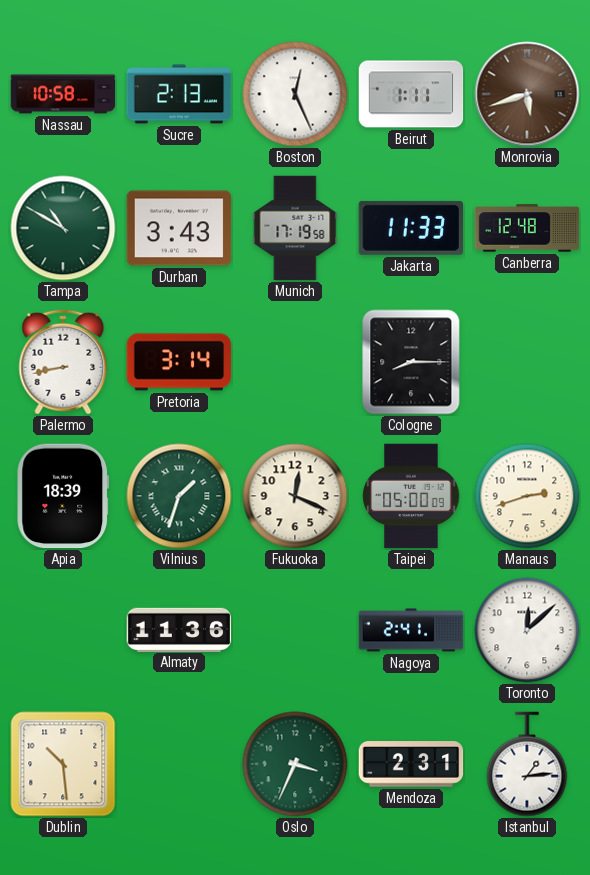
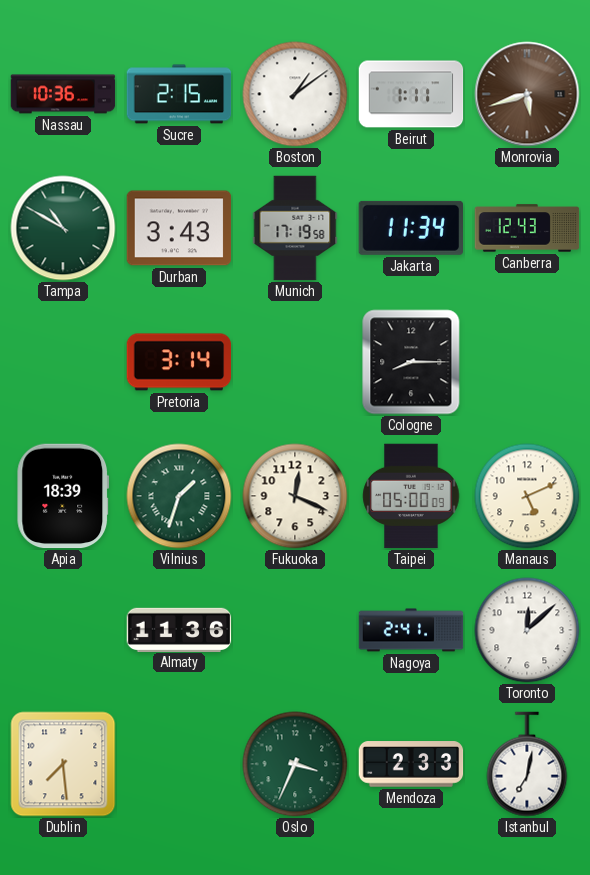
Nassau: 10:58 -> 10:36
Sucre: 2:13 -> 2:15
Boston: 12:26 -> 1:09
Jakarta: 11:33 -> 11:34
Canberra: 12:48 -> 12:43
Palermo: 8:43 -> none
Manaus: 2:42 -> 5:11
Dublin: 10:29 -> 7:29
Mendoza: 2:31 -> 2:33
Istanbul: 1:14 -> 7:02
